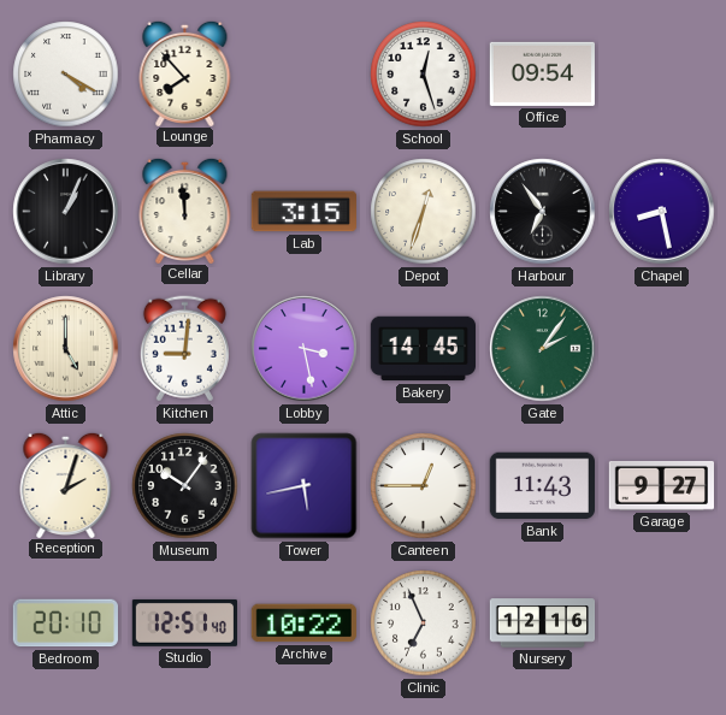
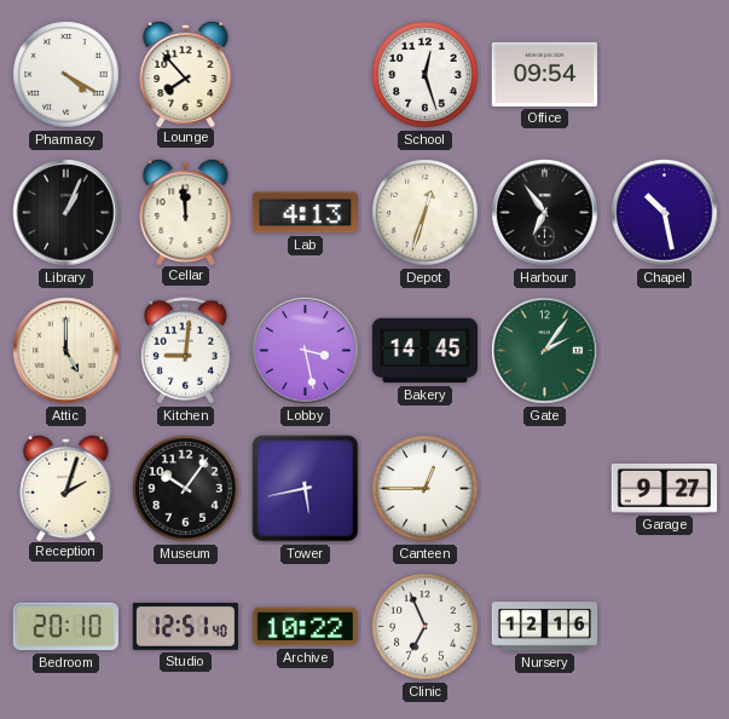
Lab: 3:15 -> 4:13
Chapel: 8:28 -> 10:28
Bank: 11:43 -> none
